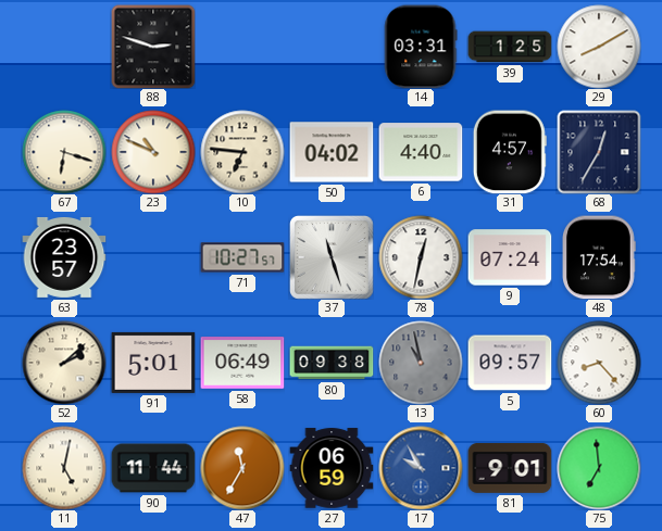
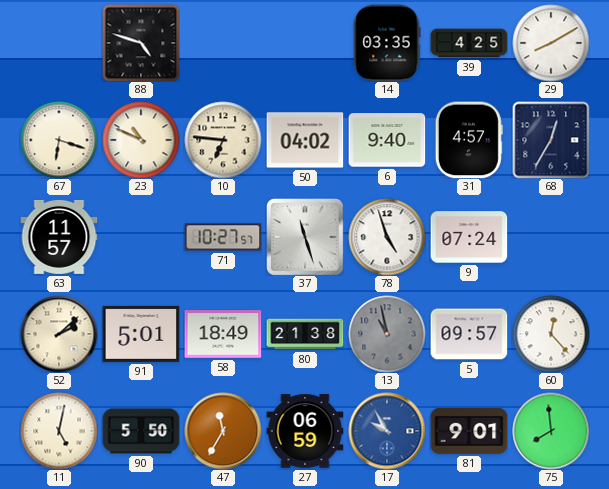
88: 2:48 -> 4:48
14: 03:31 -> 03:35
39: 1:25 -> 4:25
6: 4:40 -> 9:40
63: 23:57 -> 11:57
78: 12:32 -> 4:57
48: 17:54 -> none
58: 06:49 -> 18:49
80: 09:38 -> 21:38
60: 8:23 -> 12:23
90: 11:44 -> 5:50
75: 6:59 -> 7:59
